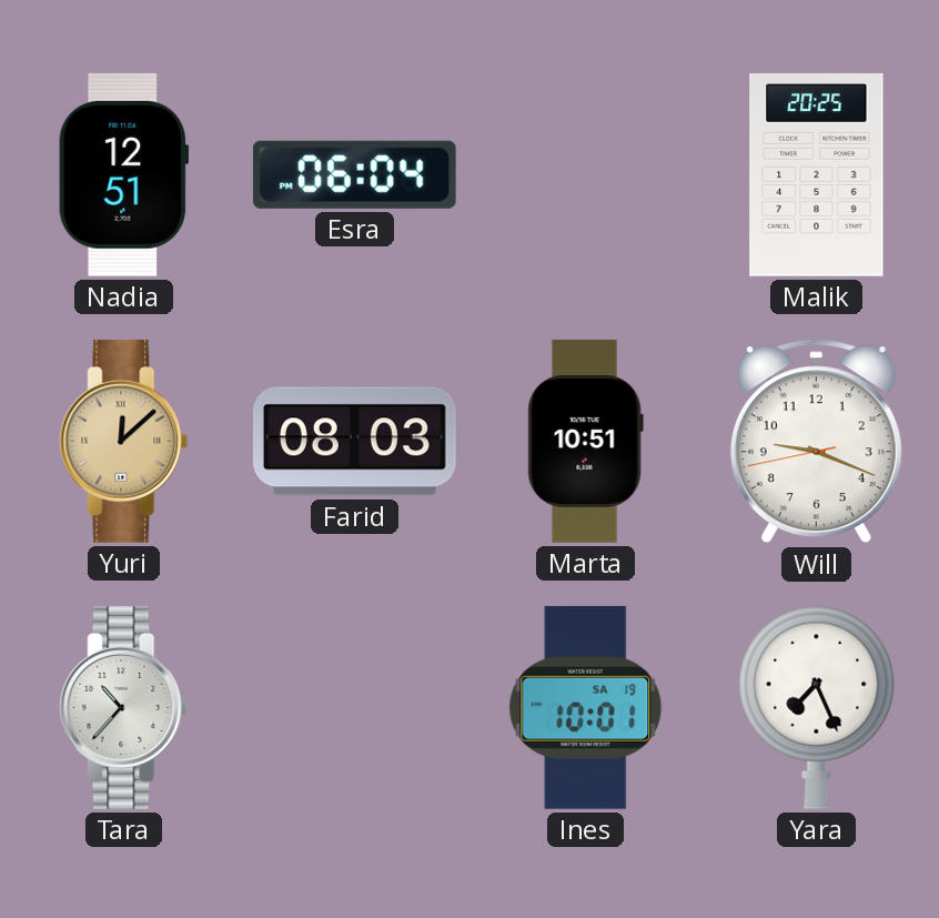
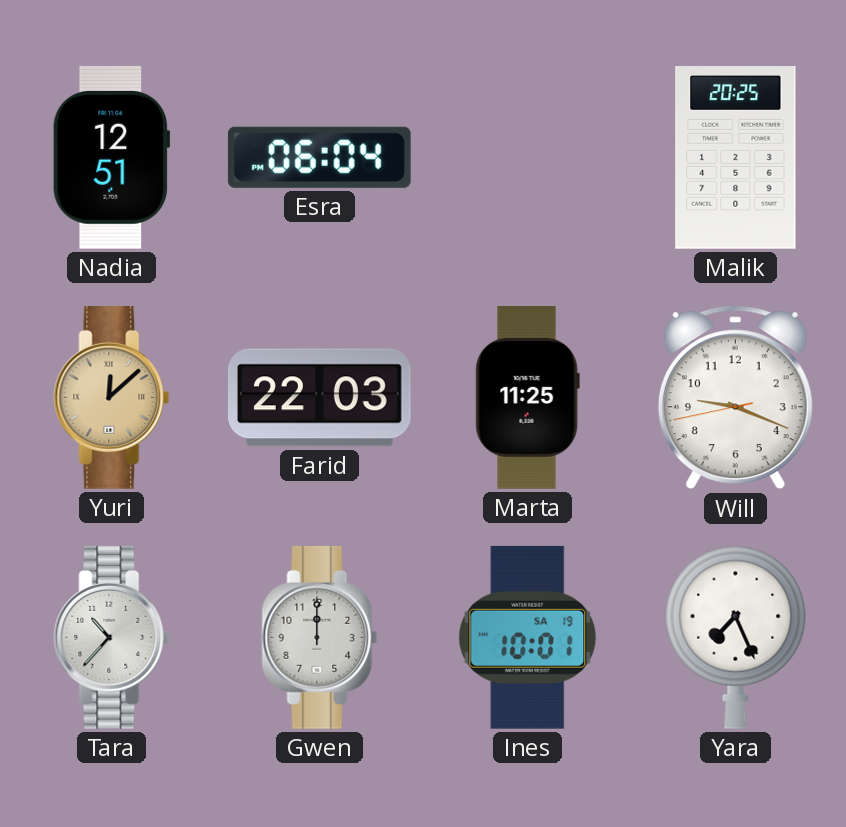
Farid: 08:03 -> 22:03
Marta: 10:51 -> 11:25
Gwen: none -> 12:00
